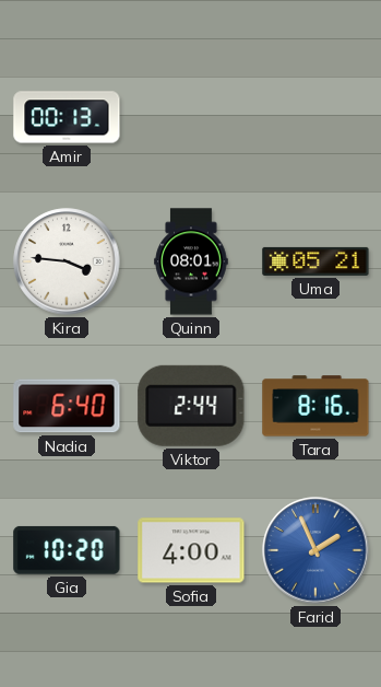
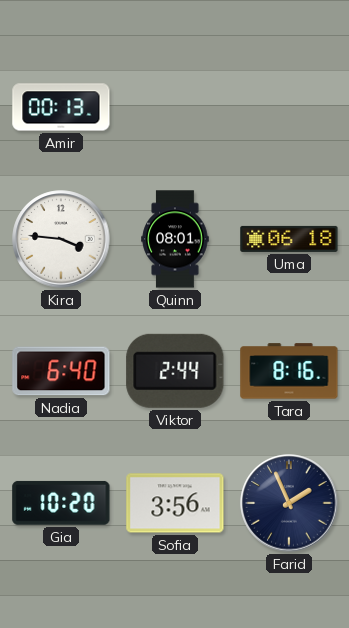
Uma: 05:21 -> 06:18
Sofia: 4:00 -> 3:56
Farid dial: blue -> navy
